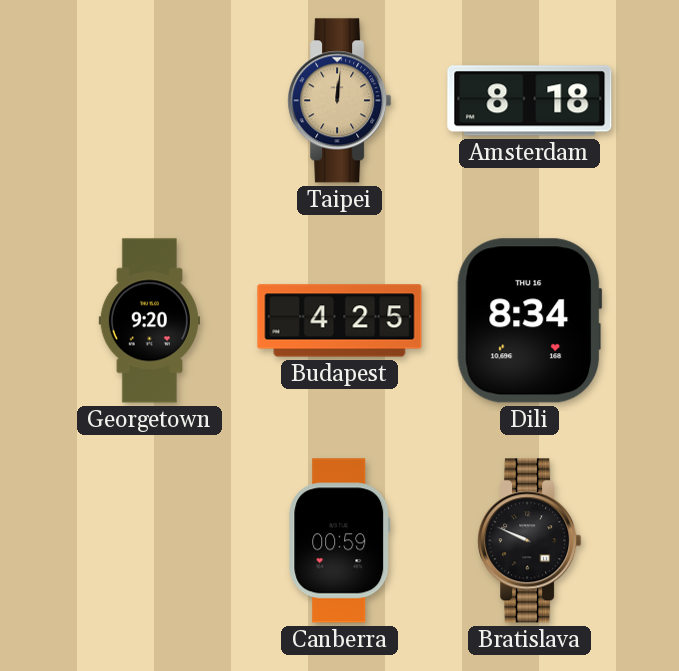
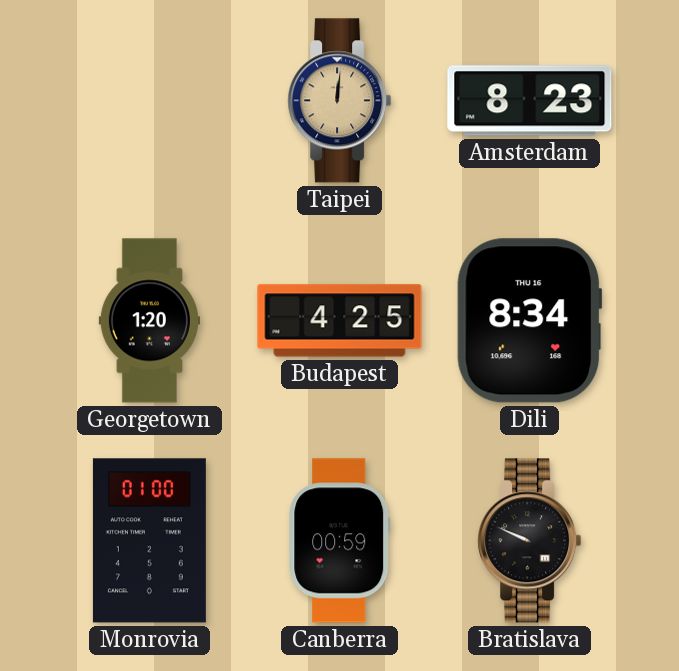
Amsterdam: 8:18 -> 8:23
Georgetown: 9:20 -> 1:20
Monrovia: none -> 01:00
